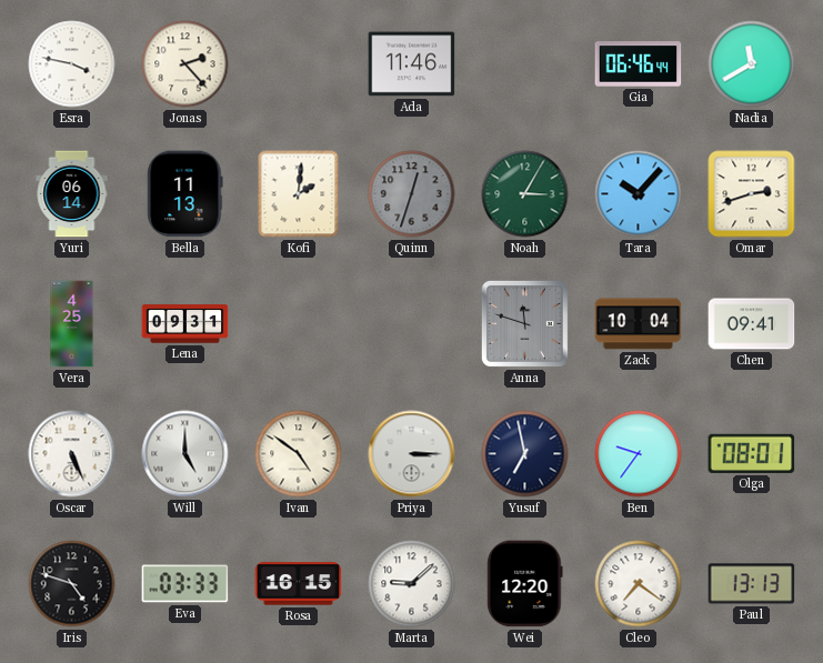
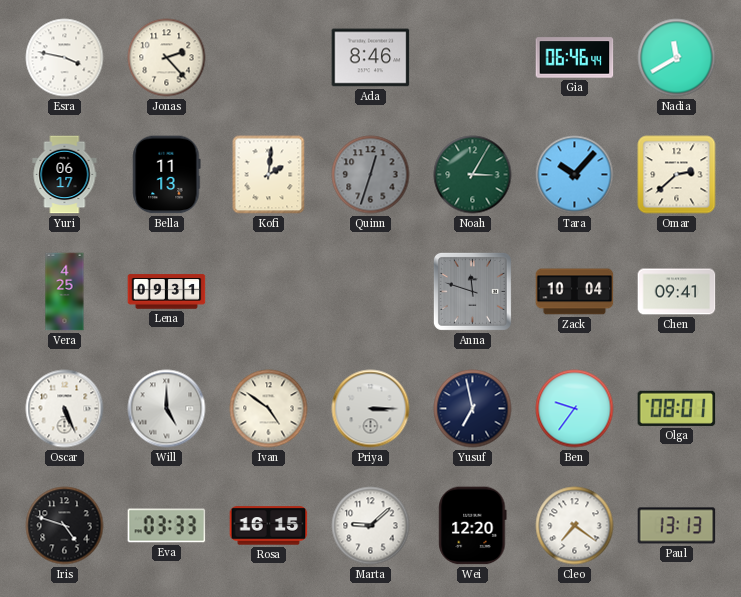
Ada: 11:46 -> 8:46
Yuri: 06:14 -> 06:17
Omar: 2:42 -> 2:38
